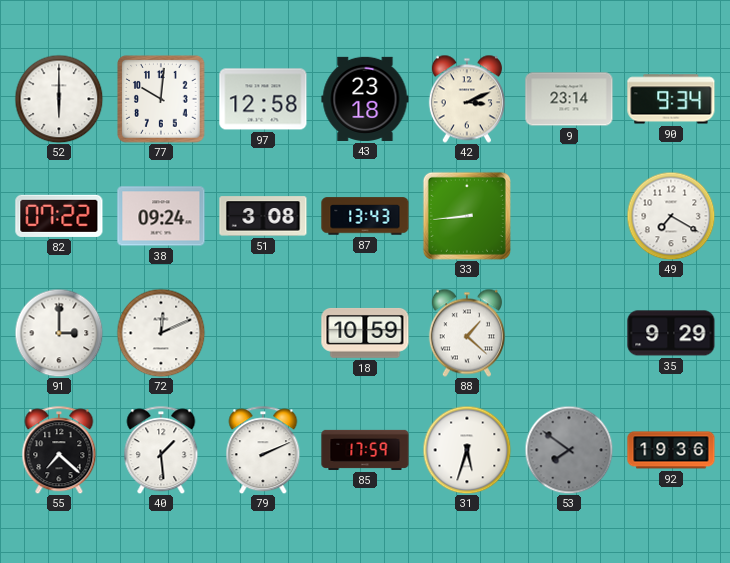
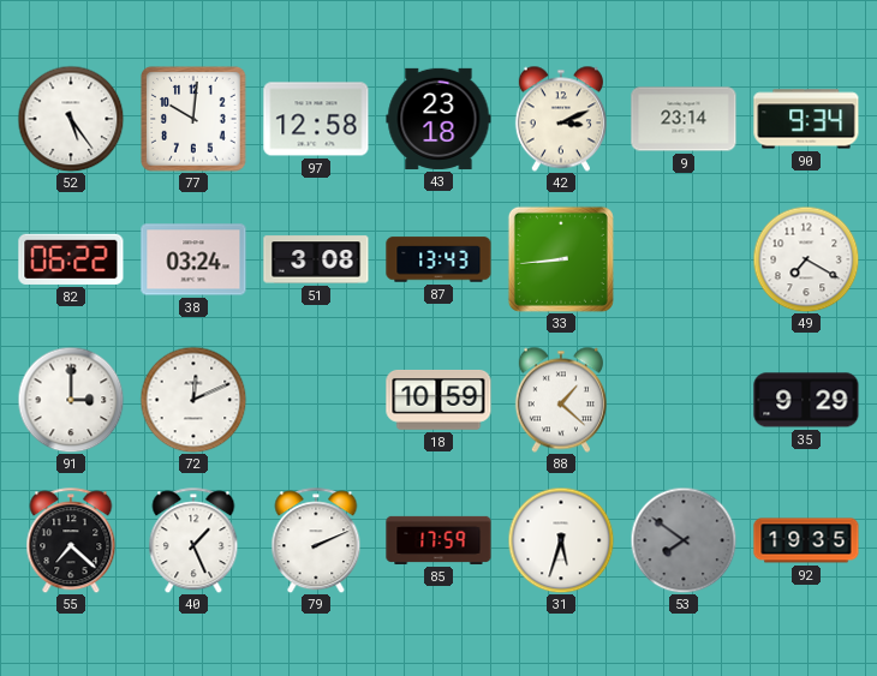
52: 6:00 -> 5:24
82: 07:22 -> 06:22
38: 09:24 -> 03:24
40: 1:29 -> 1:26
92: 19:36 -> 19:35
